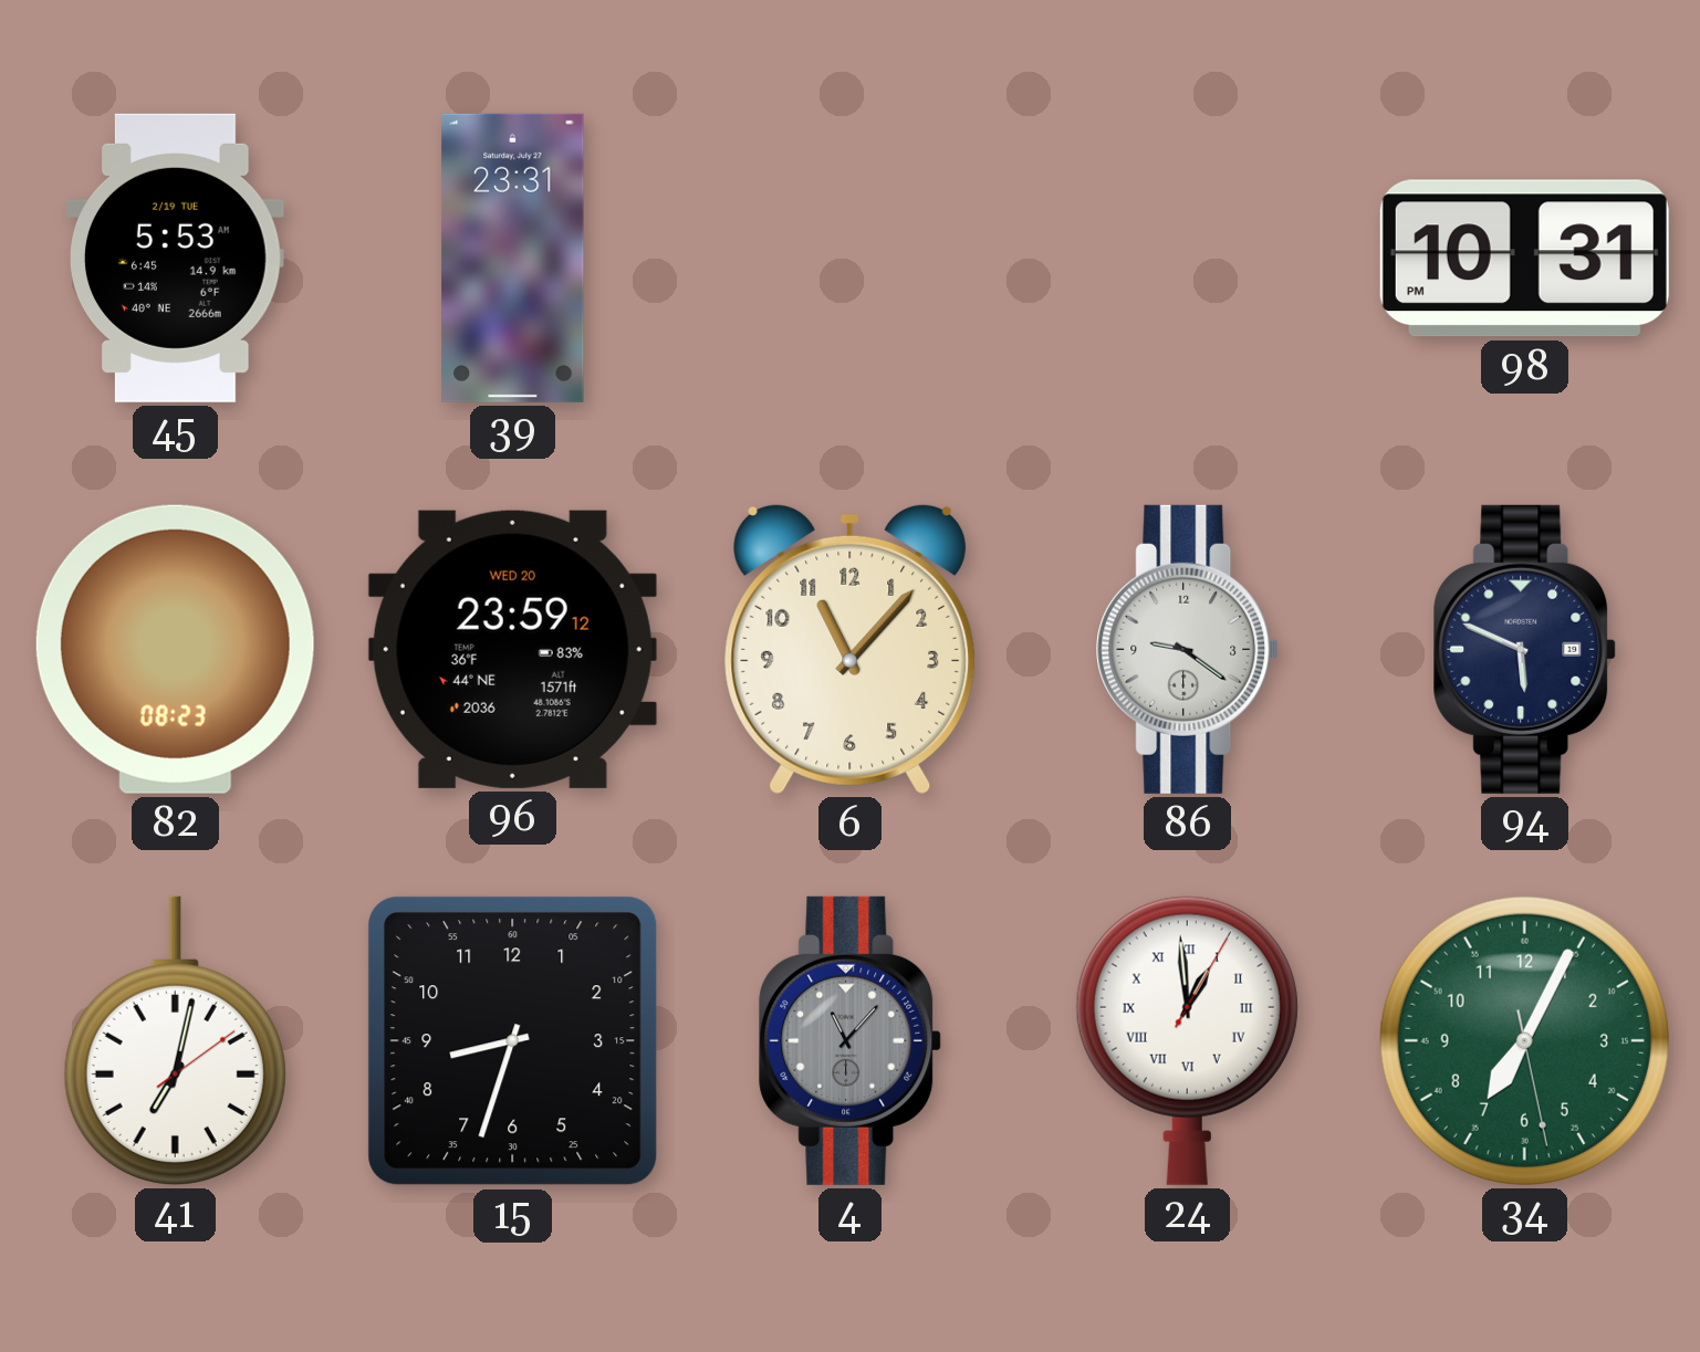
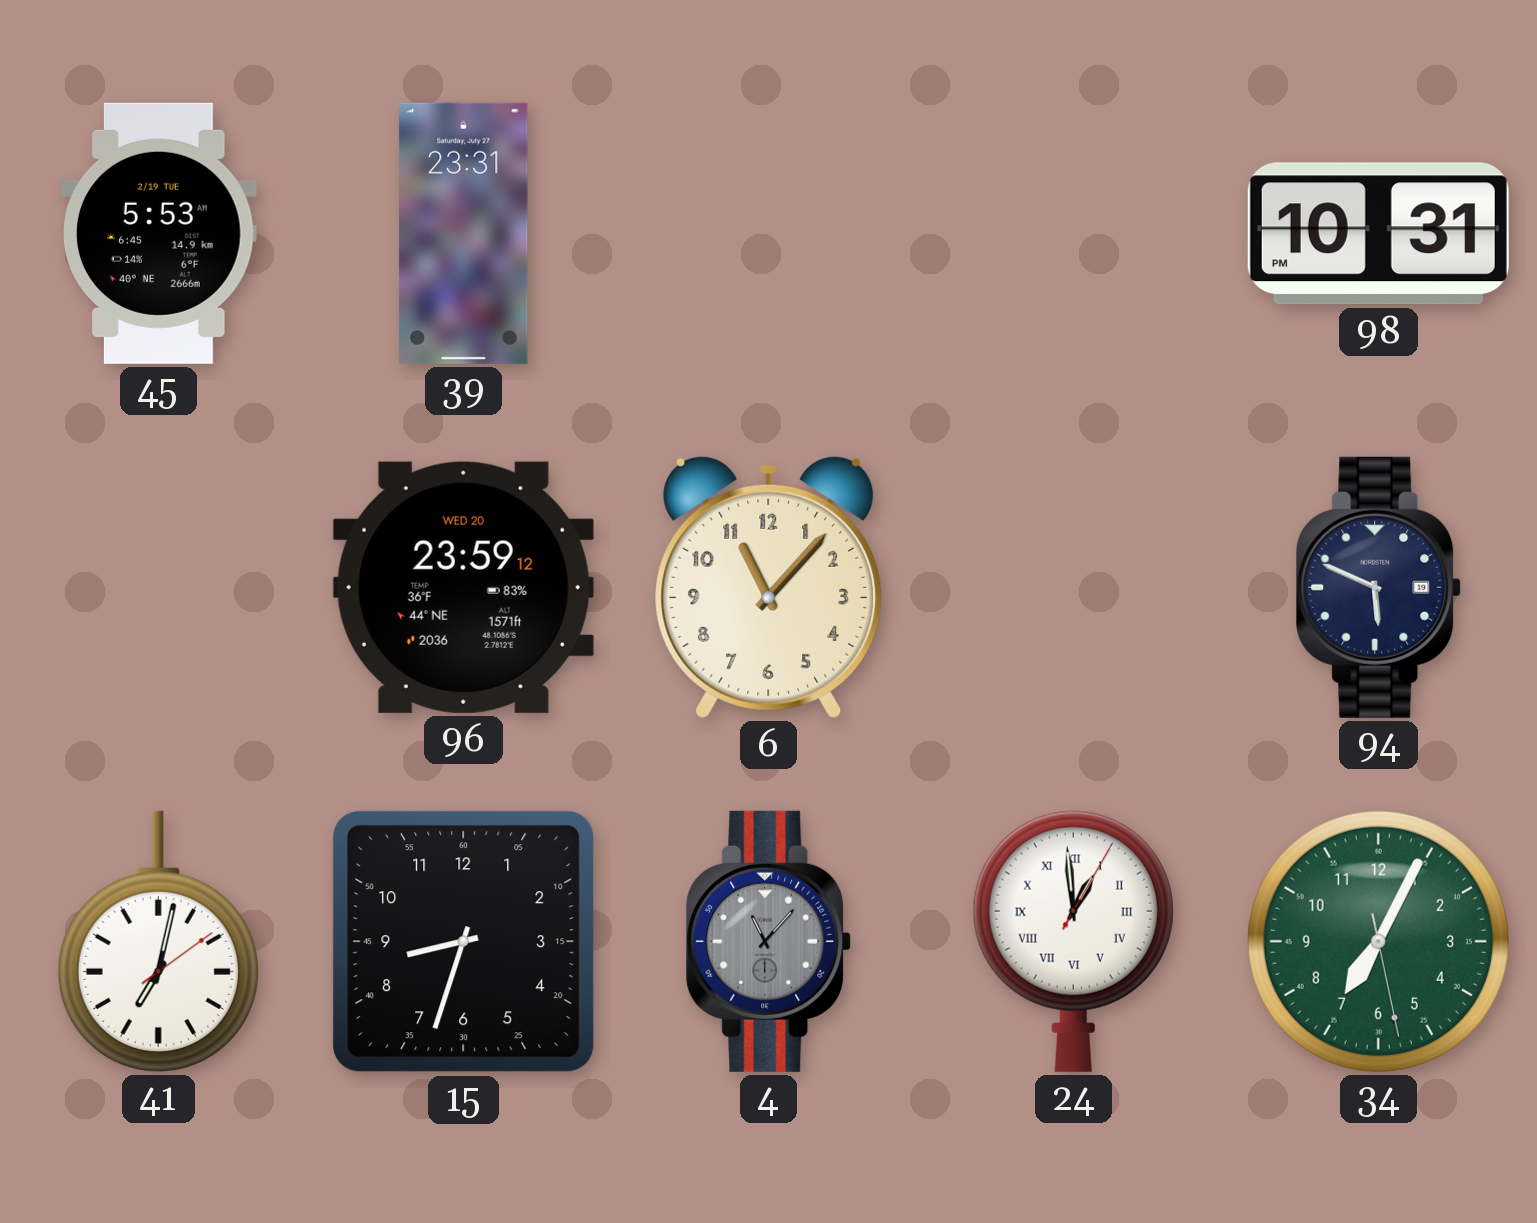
82: 08:23 -> none
86: 9:21 -> none
